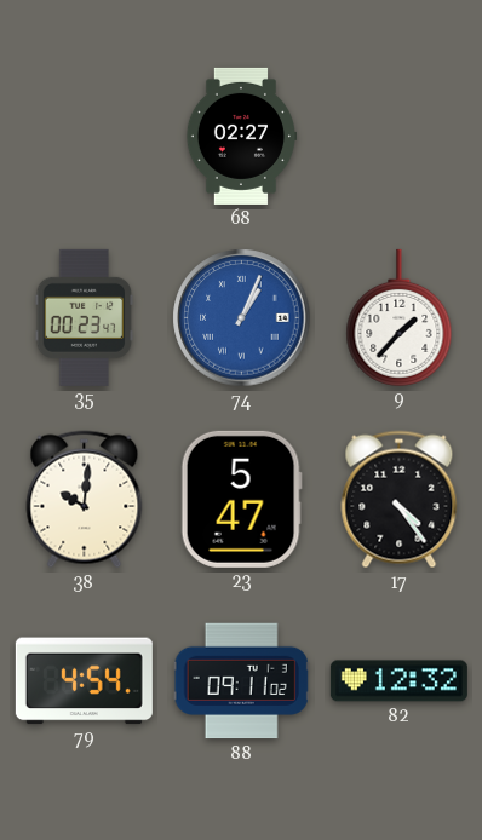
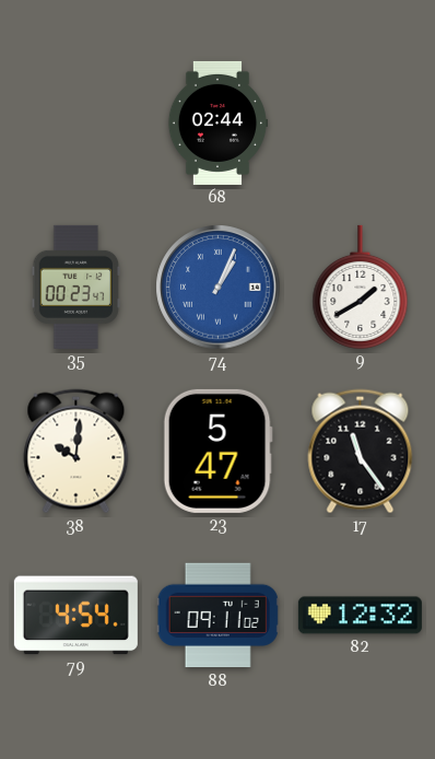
68: 02:27 -> 02:44
9: 1:37 -> 1:40
17: 4:24 -> 11:24
